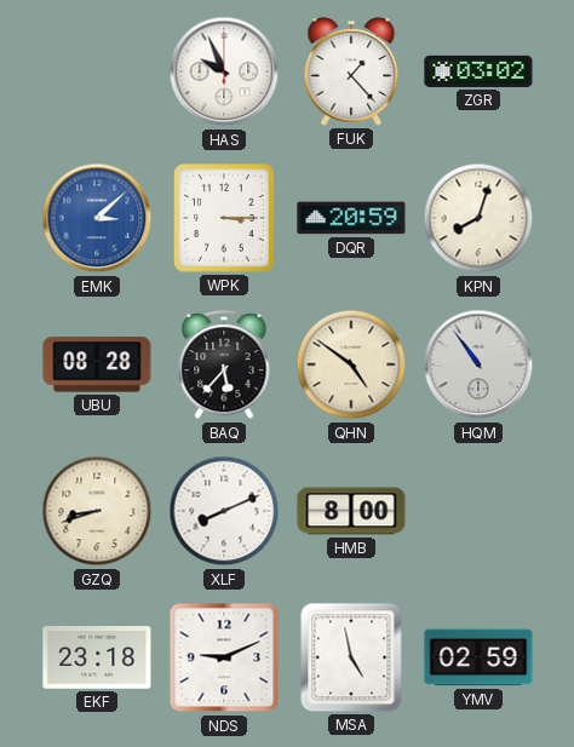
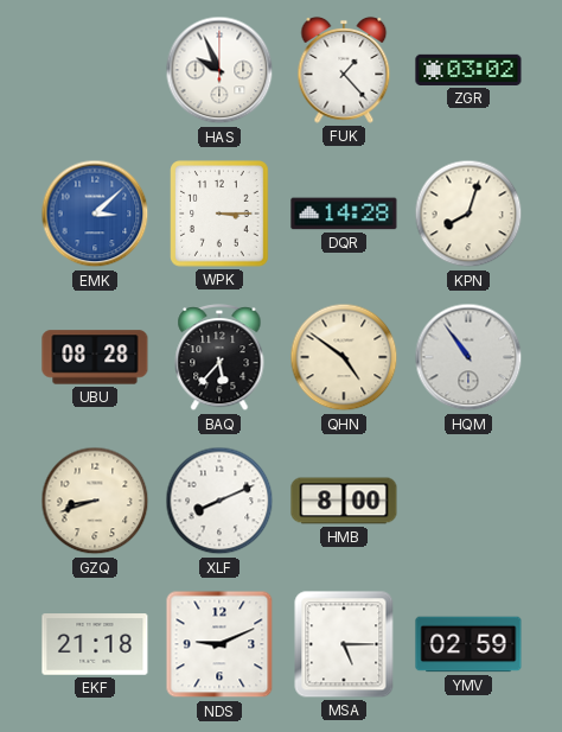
DQR: 20:59 -> 14:28
EKF: 23:18 -> 21:18
MSA: 4:58 -> 5:15
